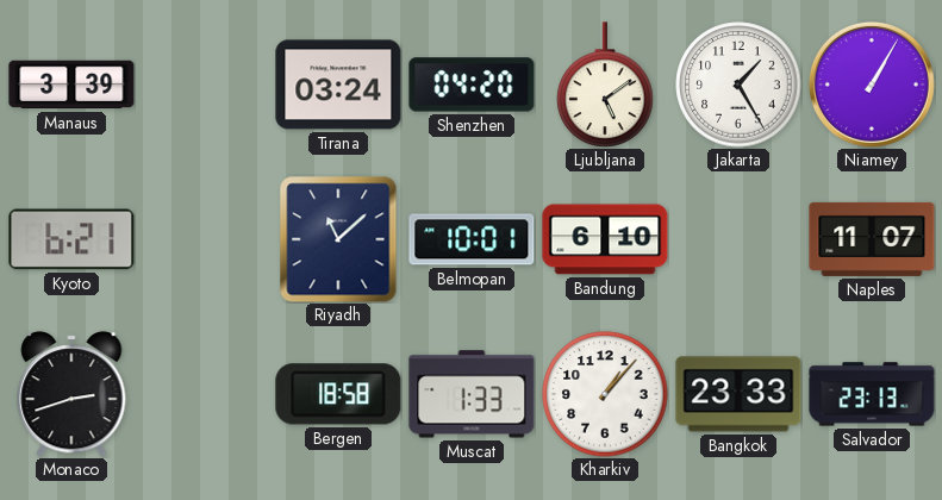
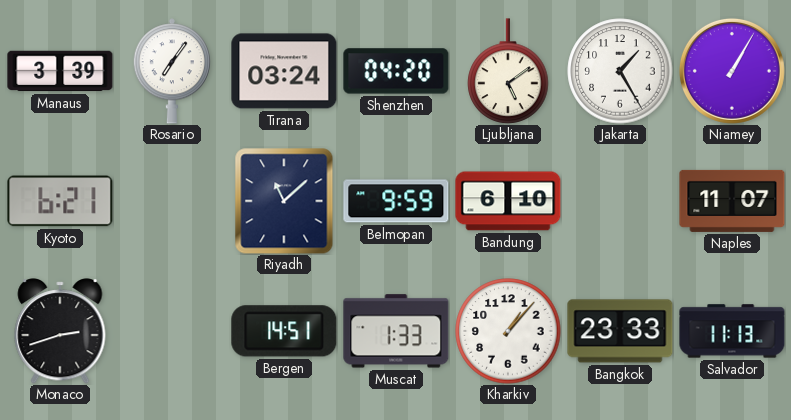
Rosario: none -> 7:06
Belmopan: 10:01 -> 9:59
Bergen: 18:58 -> 14:51
Salvador: 23:13 -> 11:13
